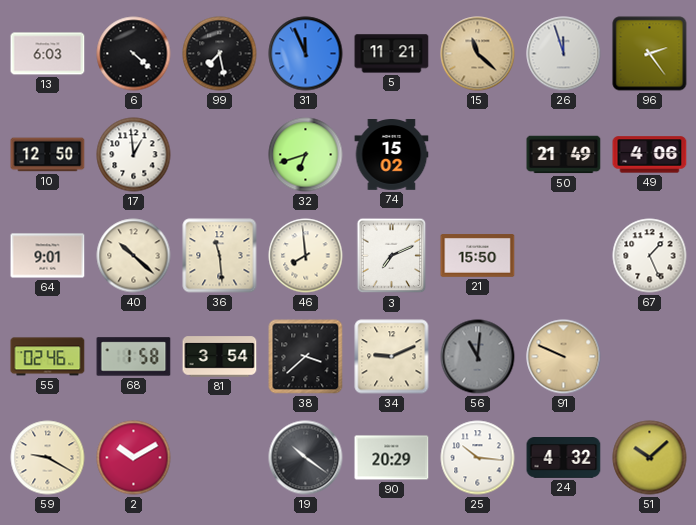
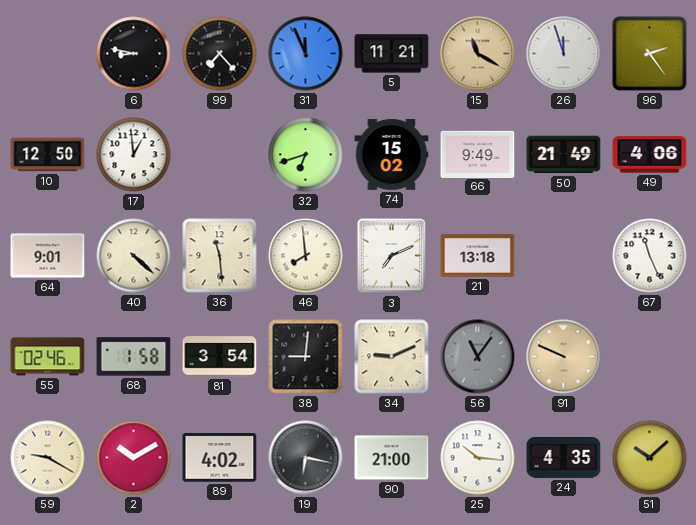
13: 6:03 -> none
6: 4:22 -> 8:47
99: 7:28 -> 7:23
15: 11:22 -> 11:20
66: none -> 9:49
40: 10:22 -> 4:22
21: 15:50 -> 13:18
67: 1:26 -> 11:26
38: 3:38 -> 9:01
56: 11:01 -> 11:06
89: none -> 4:02
19: 10:21 -> 6:17
90: 20:29 -> 21:00
24: 4:32 -> 4:35
